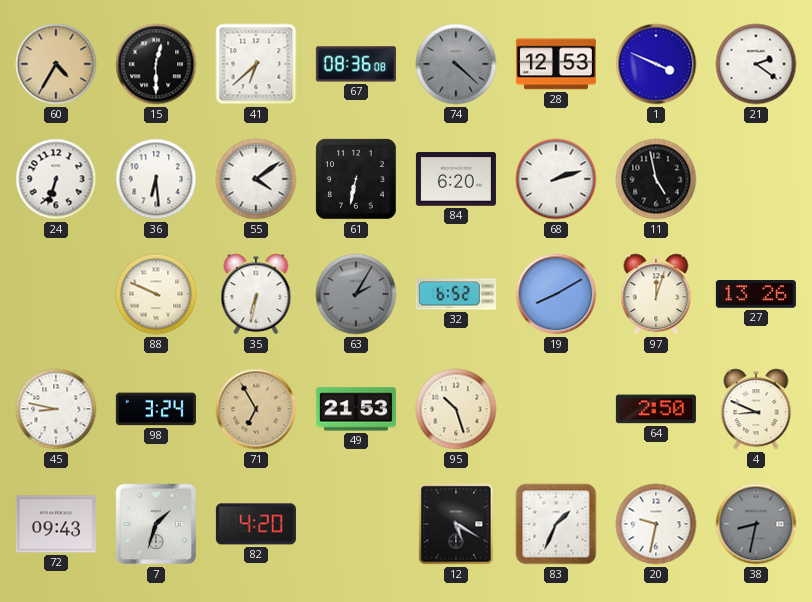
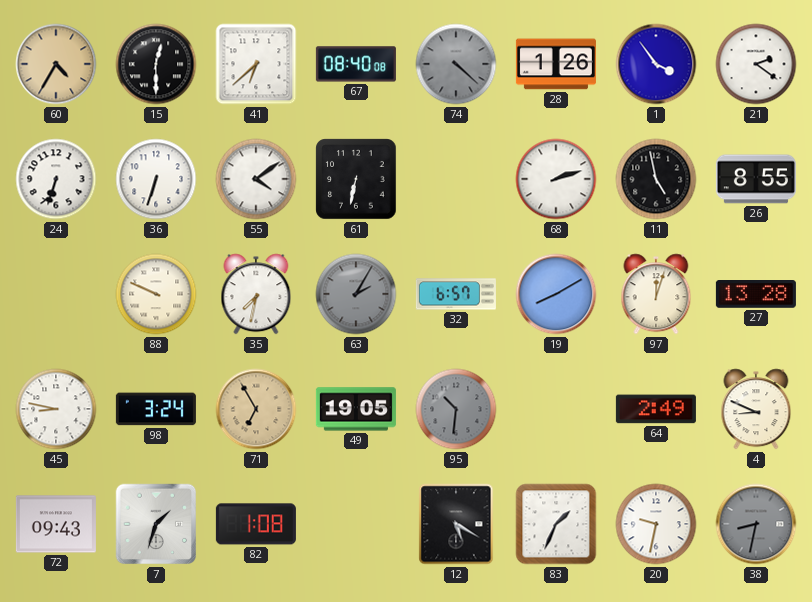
67: 08:36 -> 08:40
28: 12:53 -> 1:26
1: 3:49 -> 3:54
36: 6:29 -> 6:33
84: 6:20 -> none
26: none -> 8:55
35: 6:32 -> 7:32
32: 6:52 -> 6:57
27: 13:26 -> 13:28
49: 21:53 -> 19:05
95: 10:27 -> 10:31
95 dial: cream -> grey
64: 2:50 -> 2:49
82: 4:20 -> 1:08
